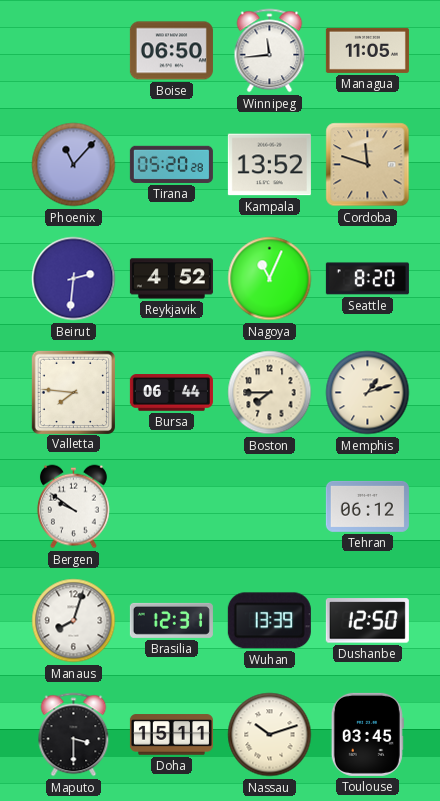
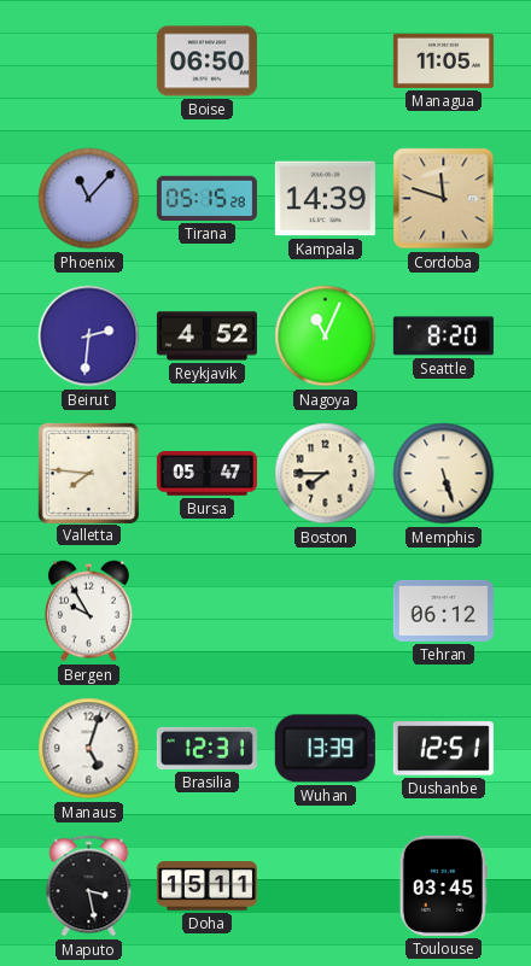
Winnipeg: 11:44 -> none
Tirana: 05:20 -> 05:15
Kampala: 13:52 -> 14:39
Bursa: 06:44 -> 05:47
Memphis: 1:12 -> 5:27
Bergen: 9:51 -> 9:55
Manaus: 8:03 -> 5:03
Dushanbe: 12:50 -> 12:51
Maputo: 3:30 -> 3:28
Nassau: 10:12 -> none
